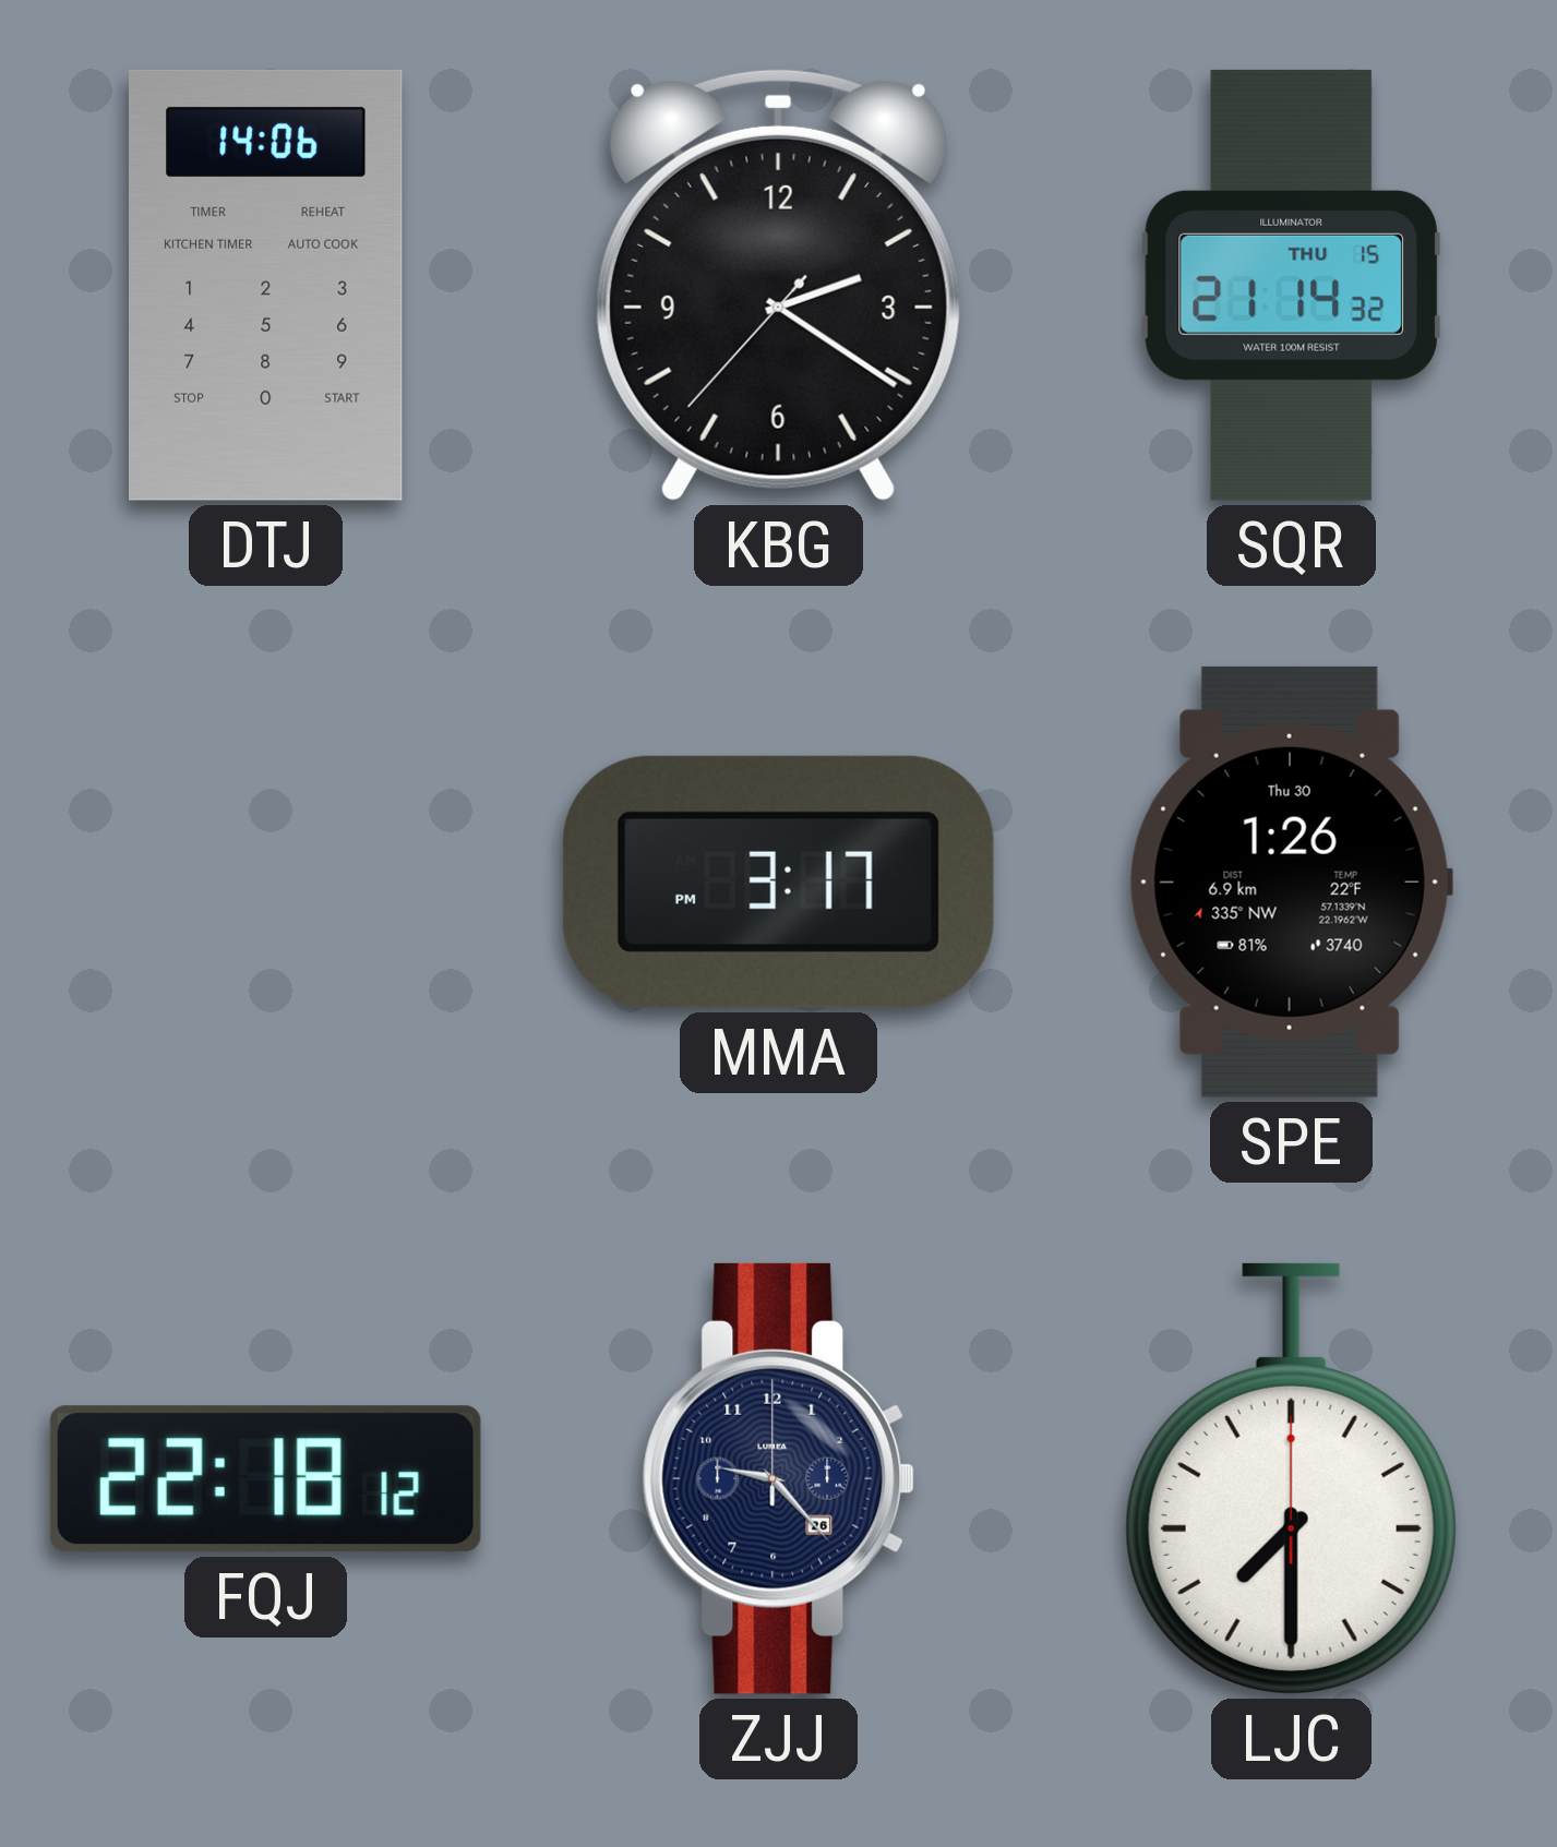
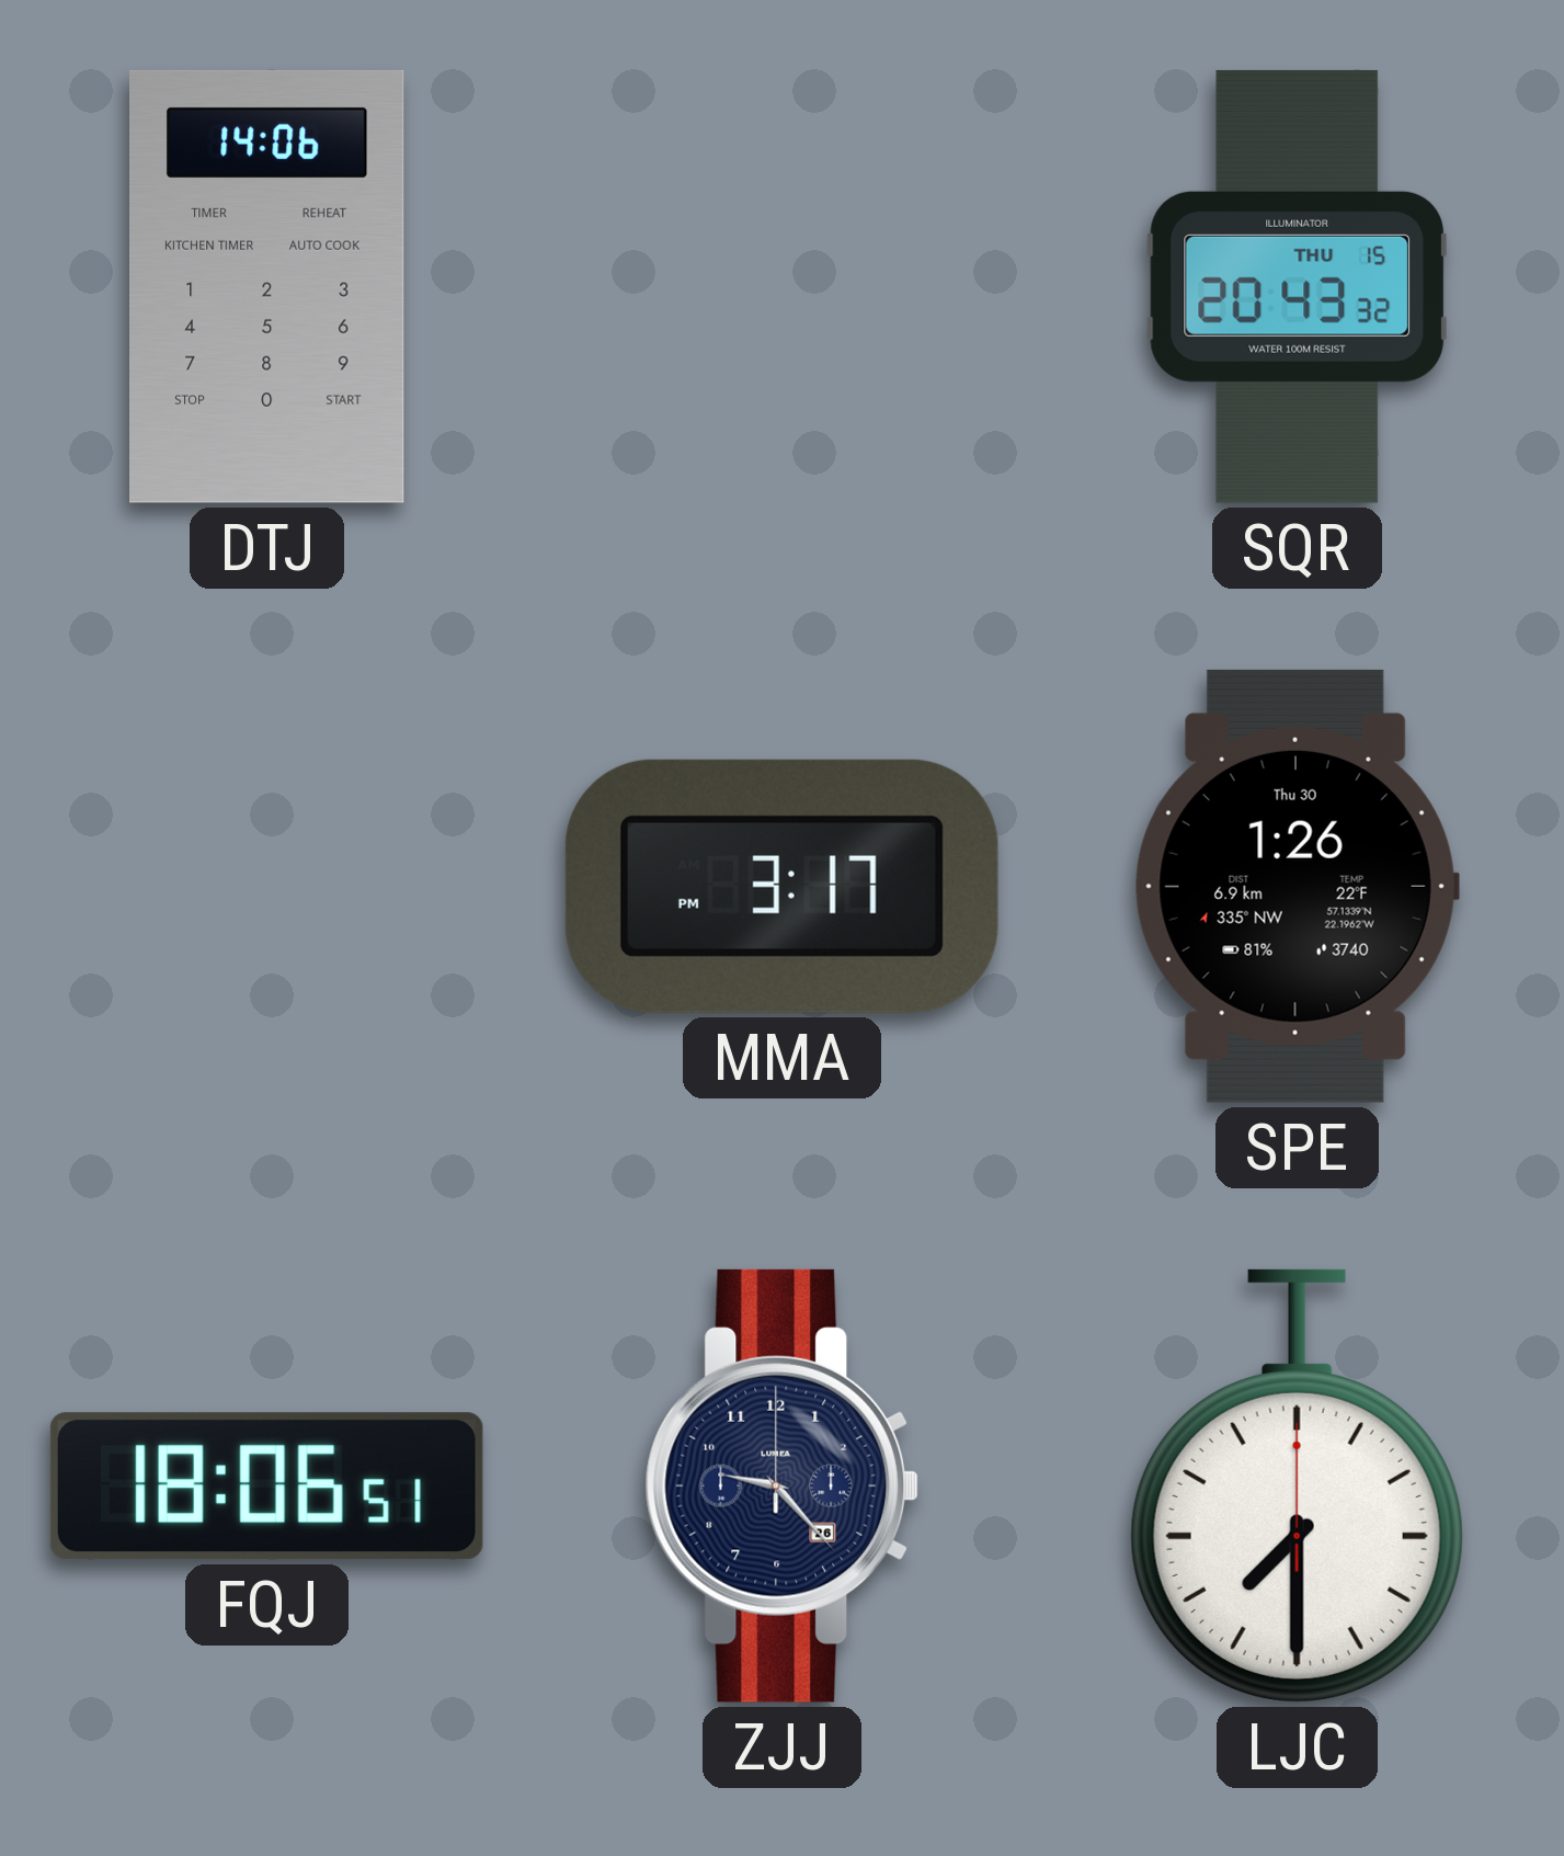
KBG: 2:20 -> none
SQR: 21:14 -> 20:43
FQJ: 22:18 -> 18:06
